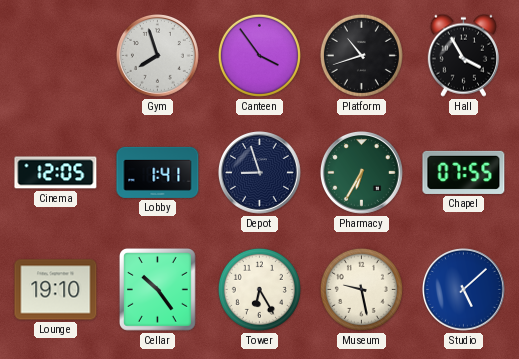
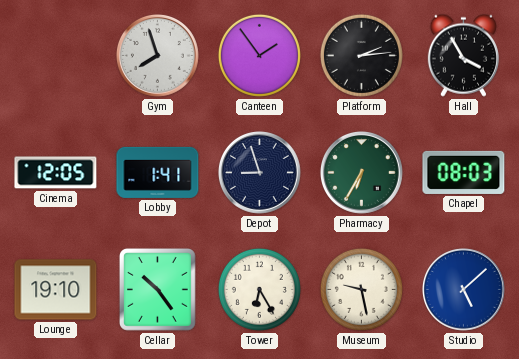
Canteen: 3:54 -> 1:54
Platform: 10:42 -> 2:14
Chapel: 07:55 -> 08:03
